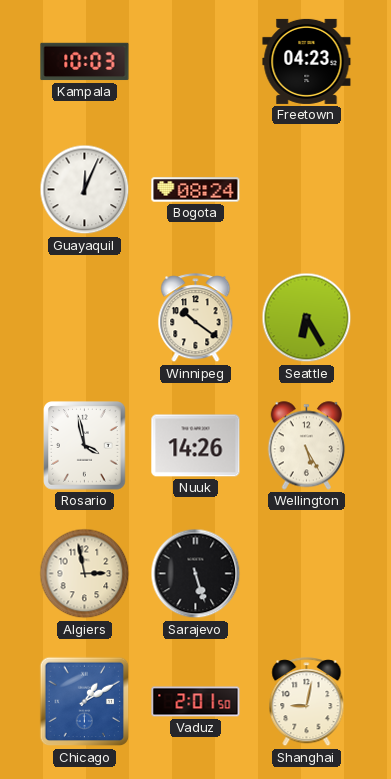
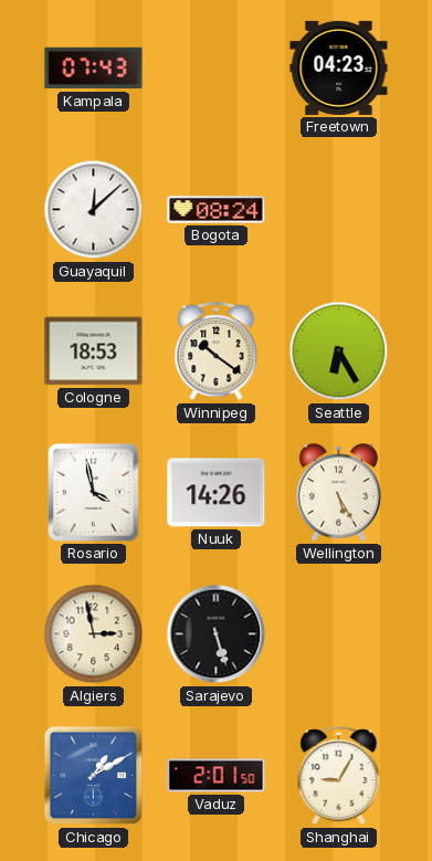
Kampala: 10:03 -> 07:43
Guayaquil: 12:04 -> 12:08
Cologne: none -> 18:53
Shanghai: 9:02 -> 9:05
